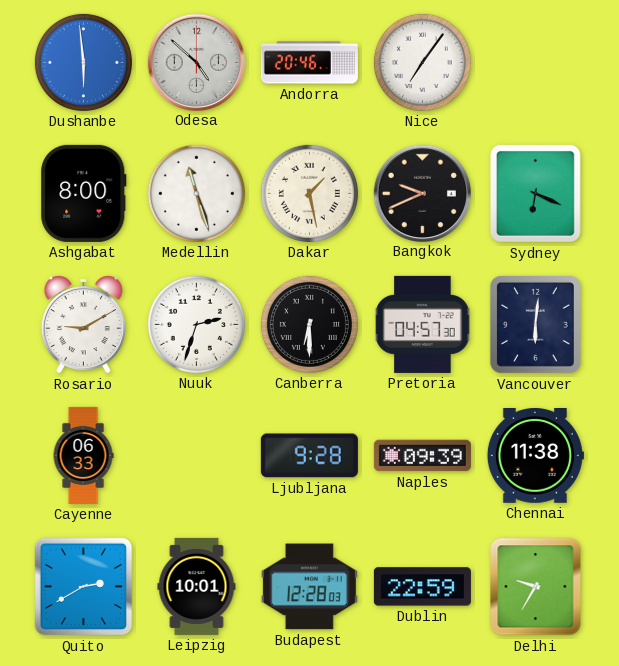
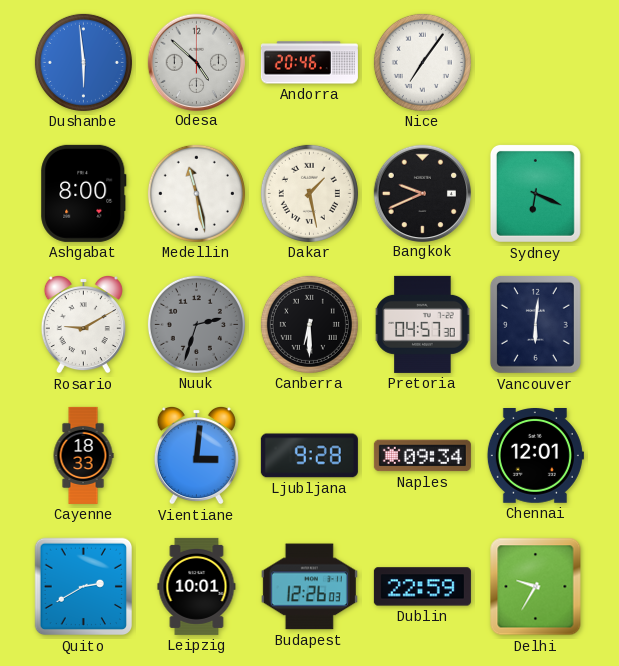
Medellin: 11:27 -> 11:28
Nuuk dial: white -> grey
Cayenne: 06:33 -> 18:33
Vientiane: none -> 3:01
Naples: 09:39 -> 09:34
Chennai: 11:38 -> 12:01
Budapest: 12:28 -> 12:26
